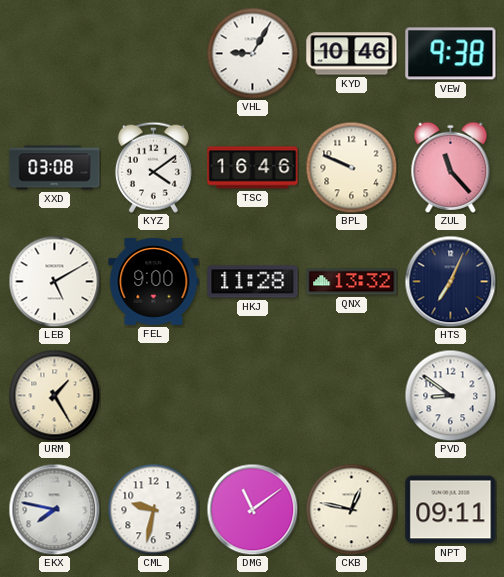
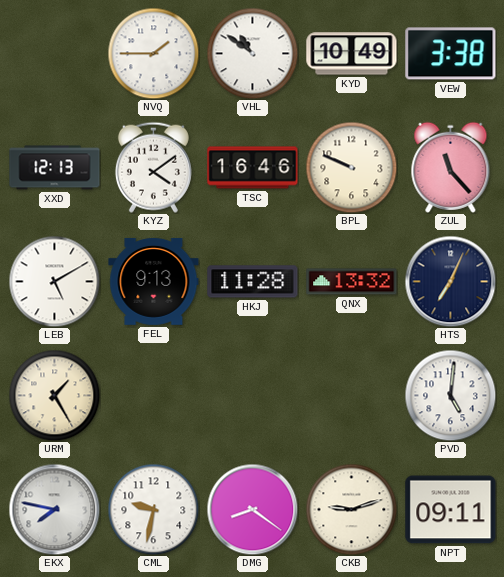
NVQ: none -> 1:45
VHL: 9:05 -> 10:51
KYD: 10:46 -> 10:49
VEW: 9:38 -> 3:38
XXD: 03:08 -> 12:13
FEL: 9:00 -> 9:13
PVD: 8:51 -> 5:01
DMG: 11:09 -> 8:21
CKB: 12:47 -> 9:12
